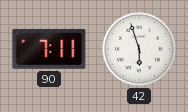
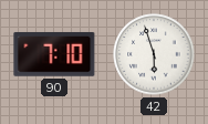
90: 7:11 -> 7:10
